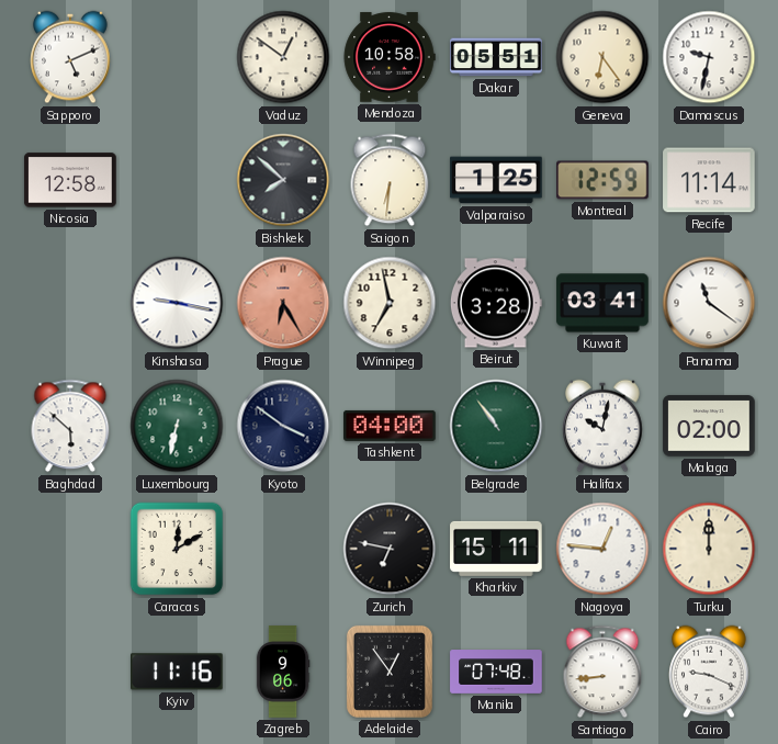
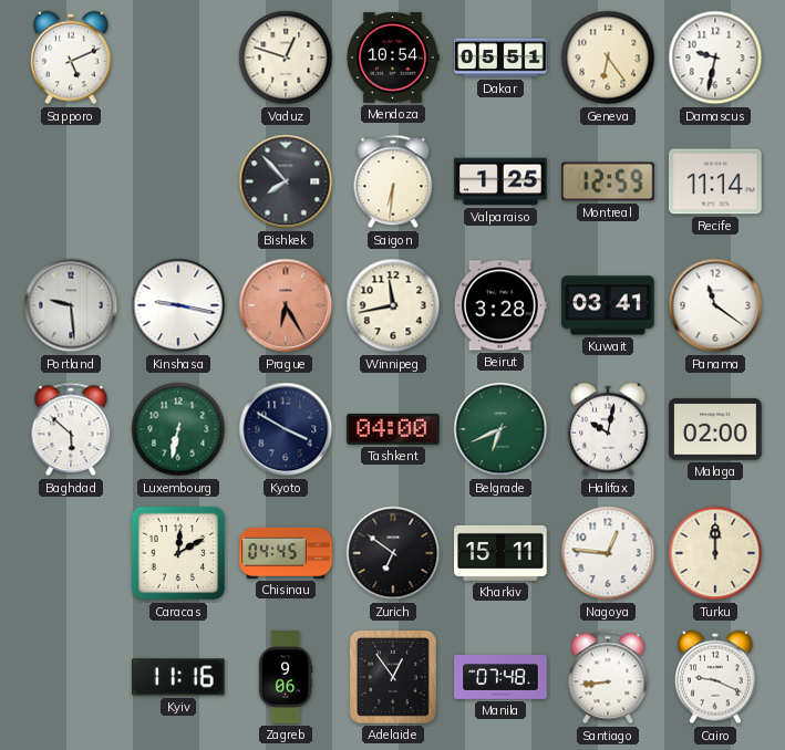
Vaduz: 12:51 -> 12:48
Mendoza: 10:58 -> 10:54
Nicosia: 12:58 -> none
Bishkek: 7:52 -> 7:53
Portland: none -> 9:29
Winnipeg: 6:58 -> 11:43
Kyoto: 3:51 -> 3:50
Belgrade: 10:54 -> 6:41
Chisinau: none -> 04:45
Zurich: 6:47 -> 6:51
